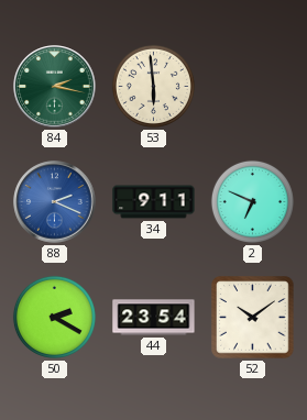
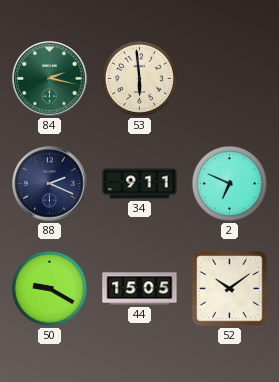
88 dial: blue -> navy
50: 2:20 -> 9:20
44: 23:54 -> 15:05
